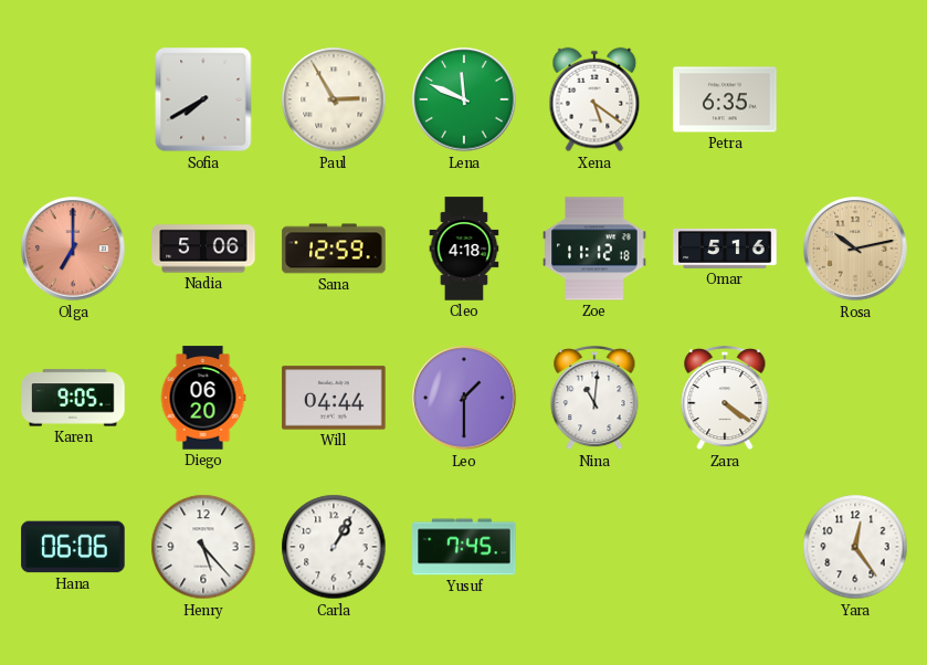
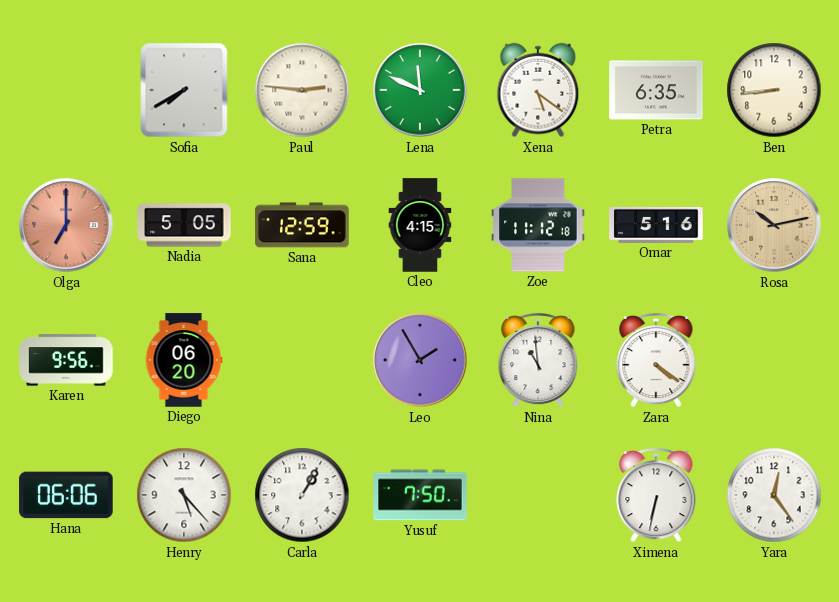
Paul: 2:55 -> 2:46
Ben: none -> 8:44
Nadia: 5:06 -> 5:05
Cleo: 4:18 -> 4:15
Karen: 9:05 -> 9:56
Will: 04:44 -> none
Leo: 1:30 -> 1:55
Nina: 11:01 -> 10:59
Yusuf: 7:45 -> 7:50
Ximena: none -> 6:32
